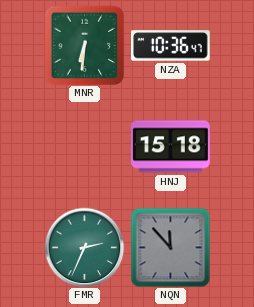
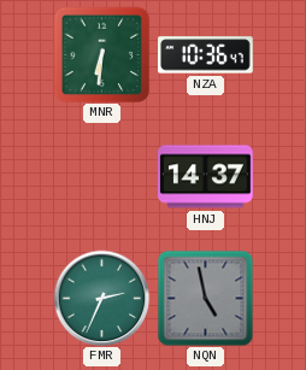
HNJ: 15:18 -> 14:37
NQN: 11:53 -> 4:58
